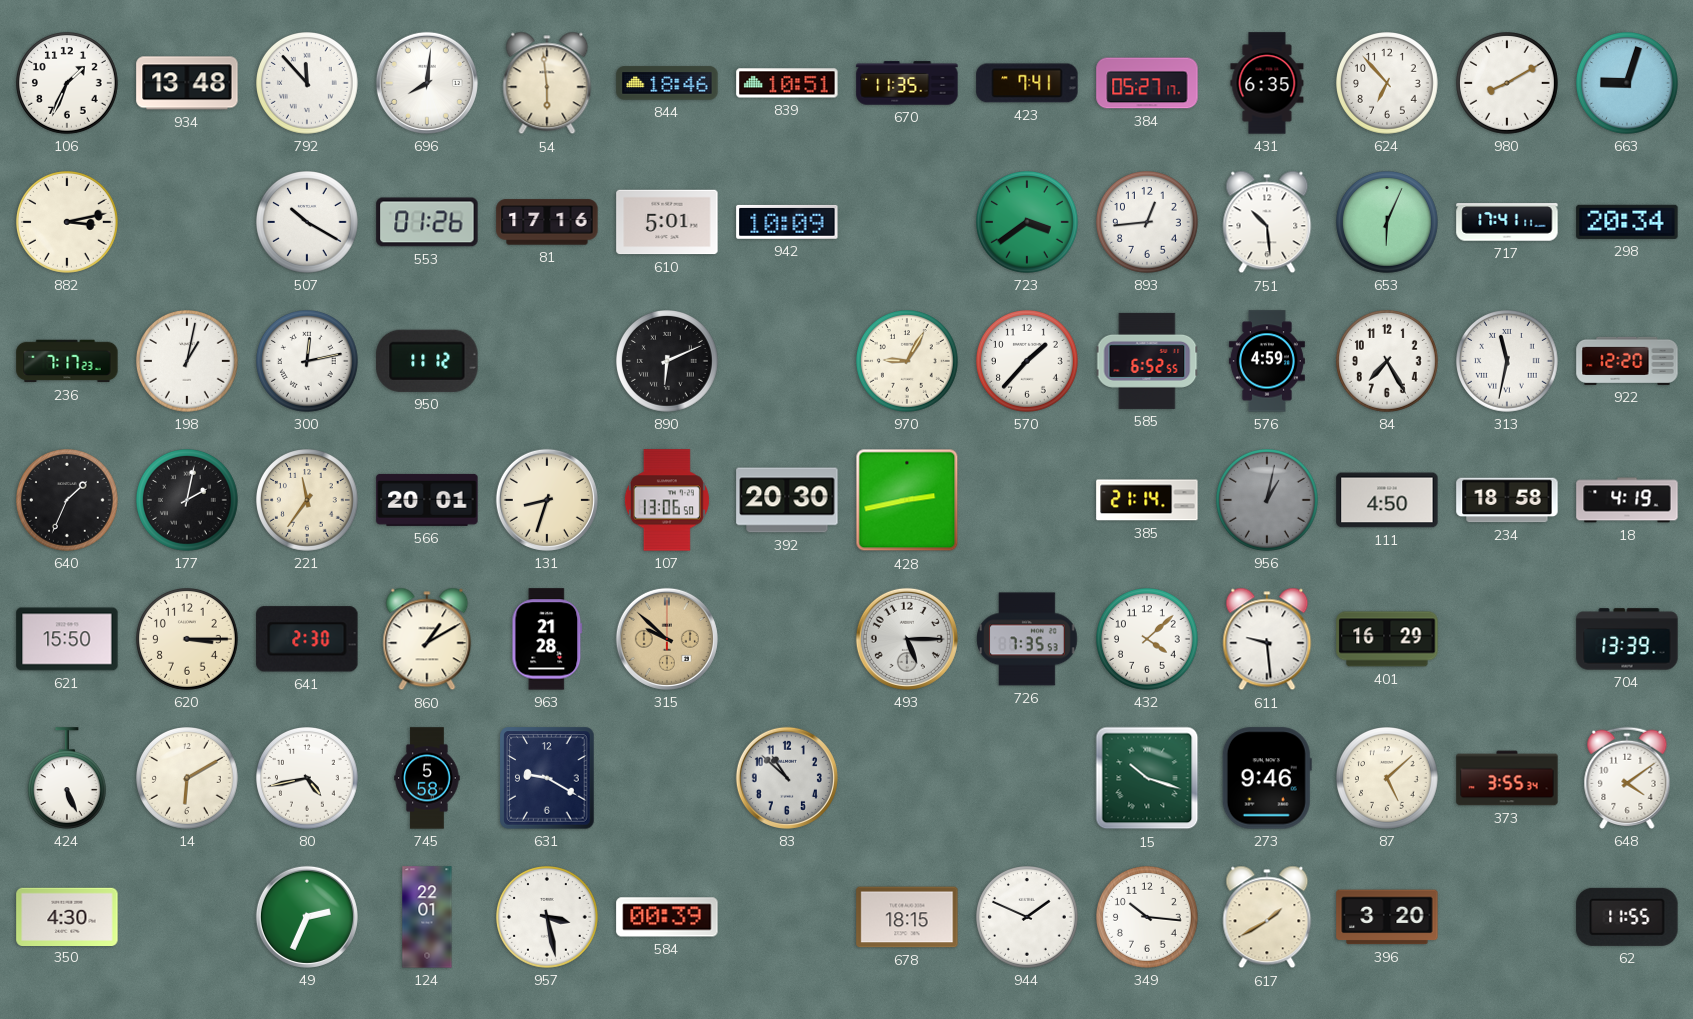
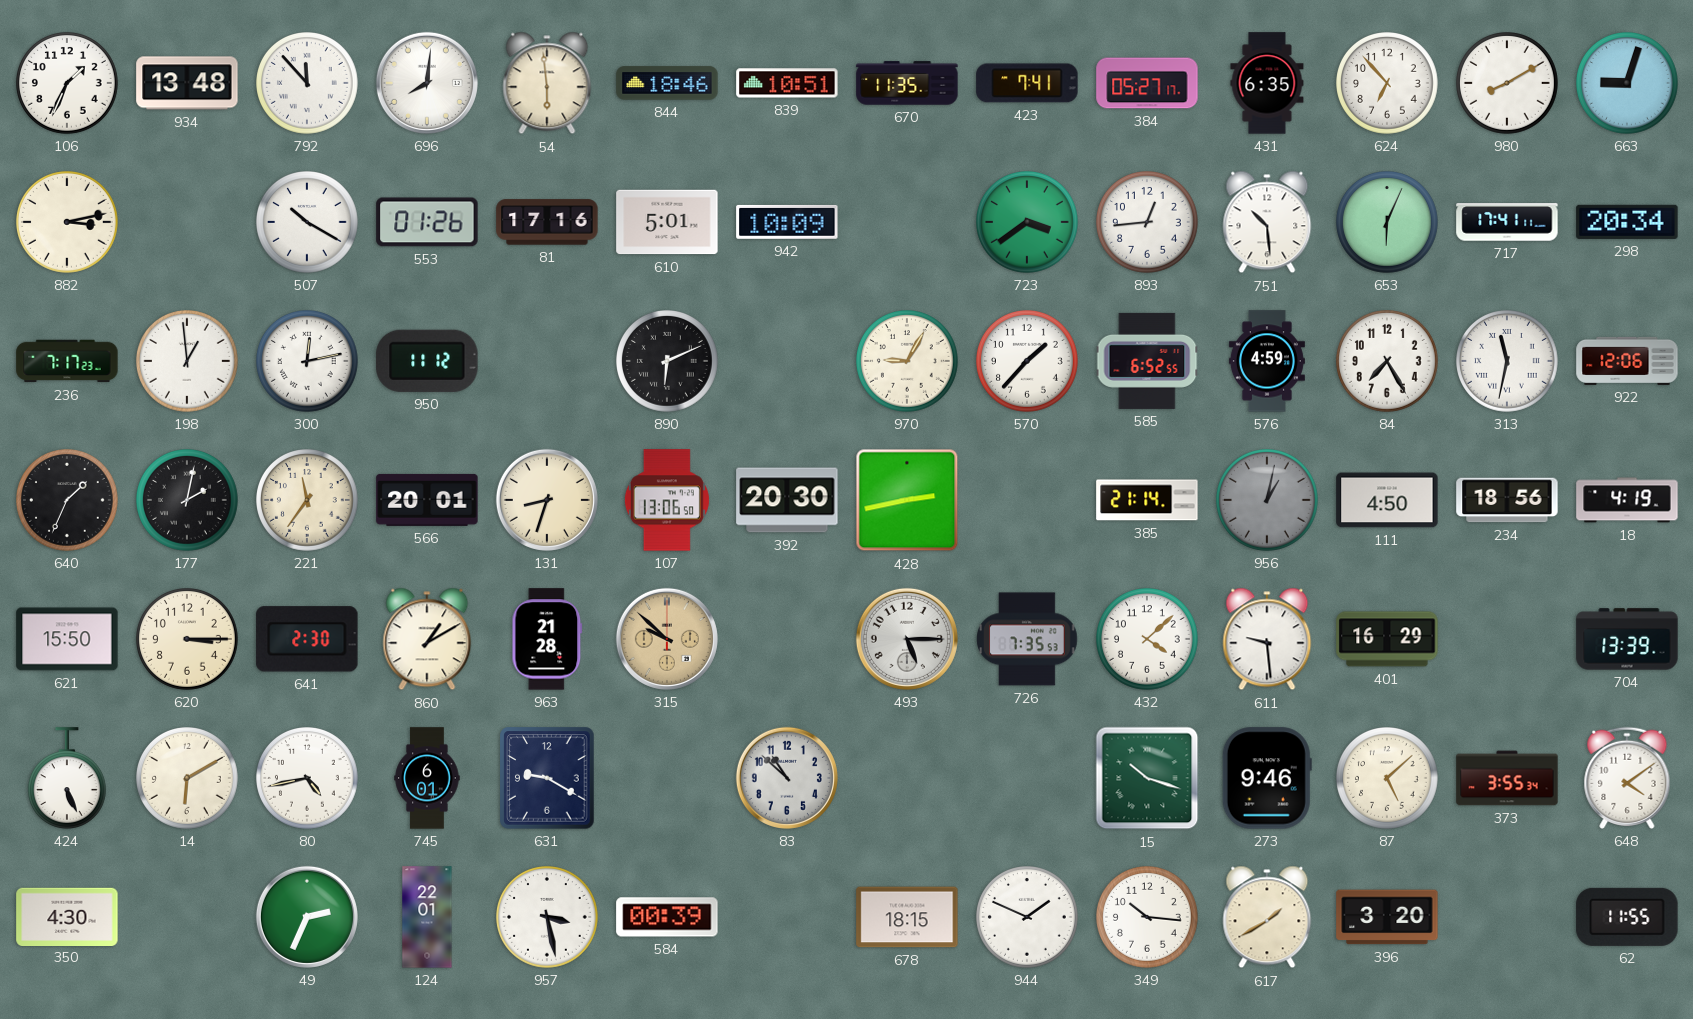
198: 1:02 -> 12:59
922: 12:20 -> 12:06
234: 18:58 -> 18:56
745: 5:58 -> 6:01
